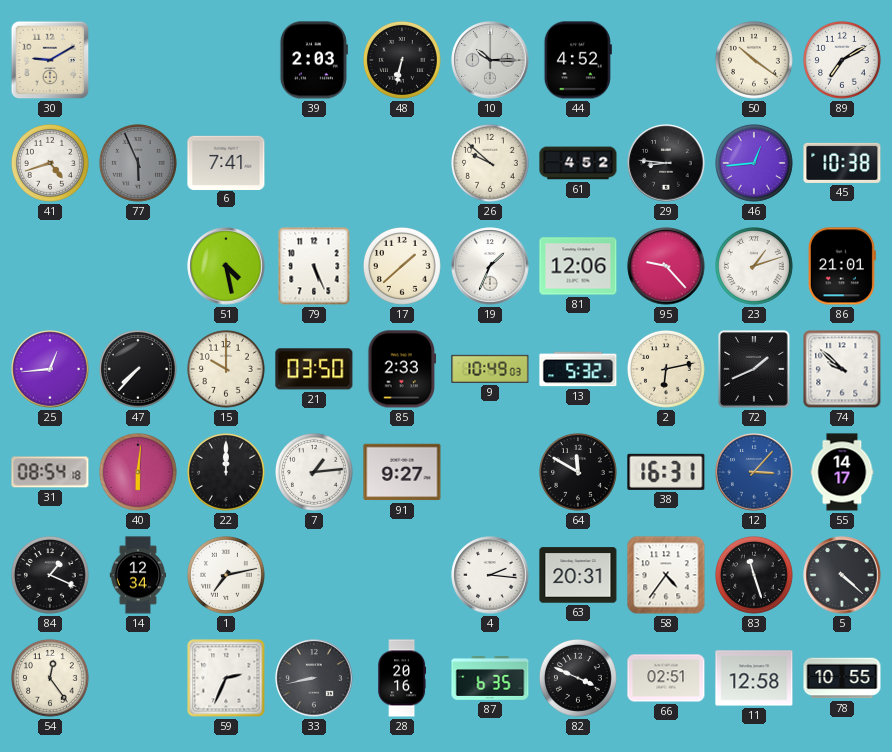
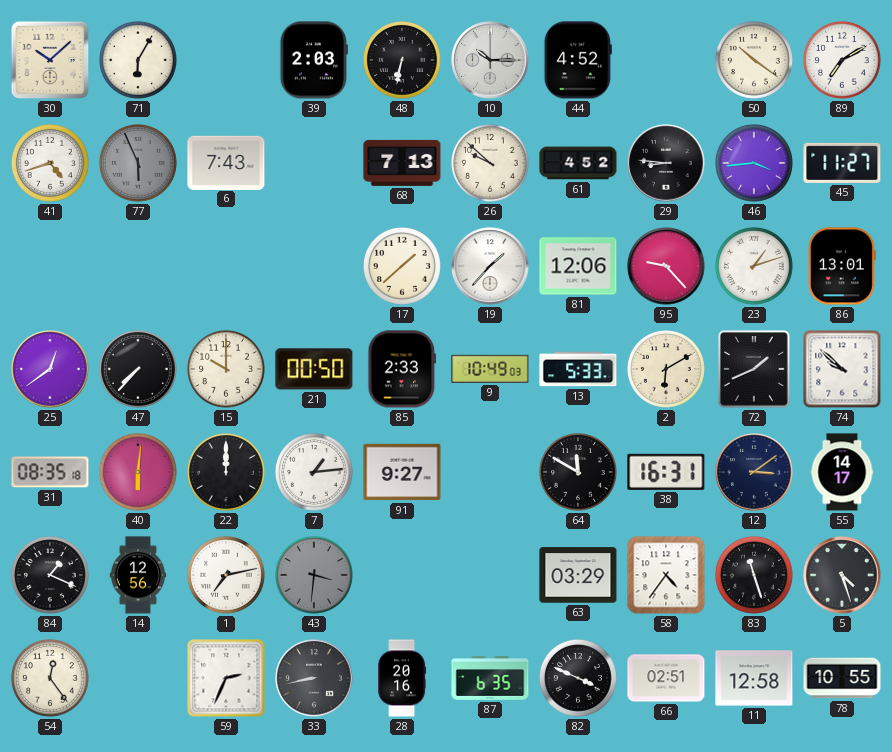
30: 9:10 -> 10:08
71: none -> 6:05
6: 7:41 -> 7:43
68: none -> 7:13
46: 12:44 -> 3:44
45: 10:38 -> 11:27
51: 4:28 -> none
79: 5:26 -> none
19: 1:34 -> 1:37
86: 21:01 -> 13:01
25: 12:44 -> 12:39
21: 03:50 -> 00:50
13: 5:32 -> 5:33
2: 6:13 -> 6:10
31: 08:54 -> 08:35
12: 3:07 -> 3:09
12 dial: blue -> navy
14: 12:34 -> 12:56
43: none -> 3:31
4: 2:16 -> none
63: 20:31 -> 03:29
5: 4:22 -> 4:27
